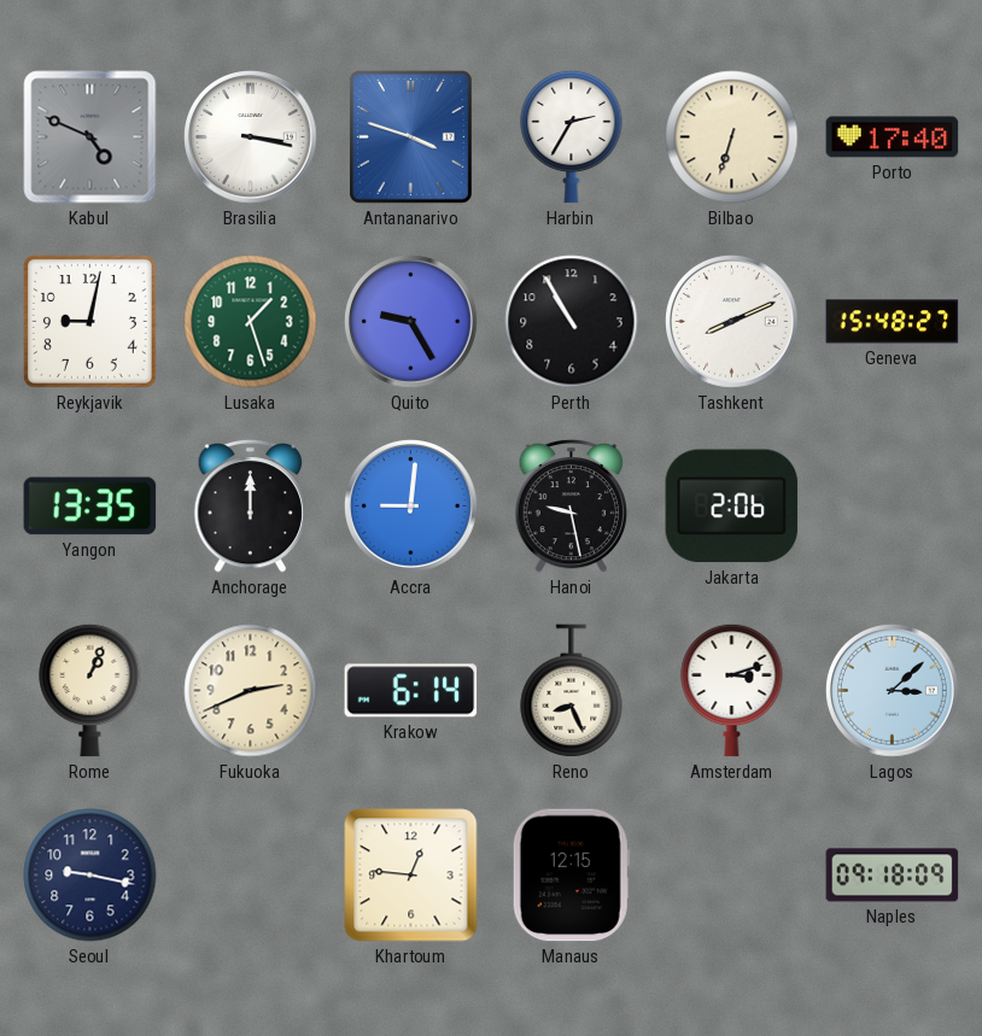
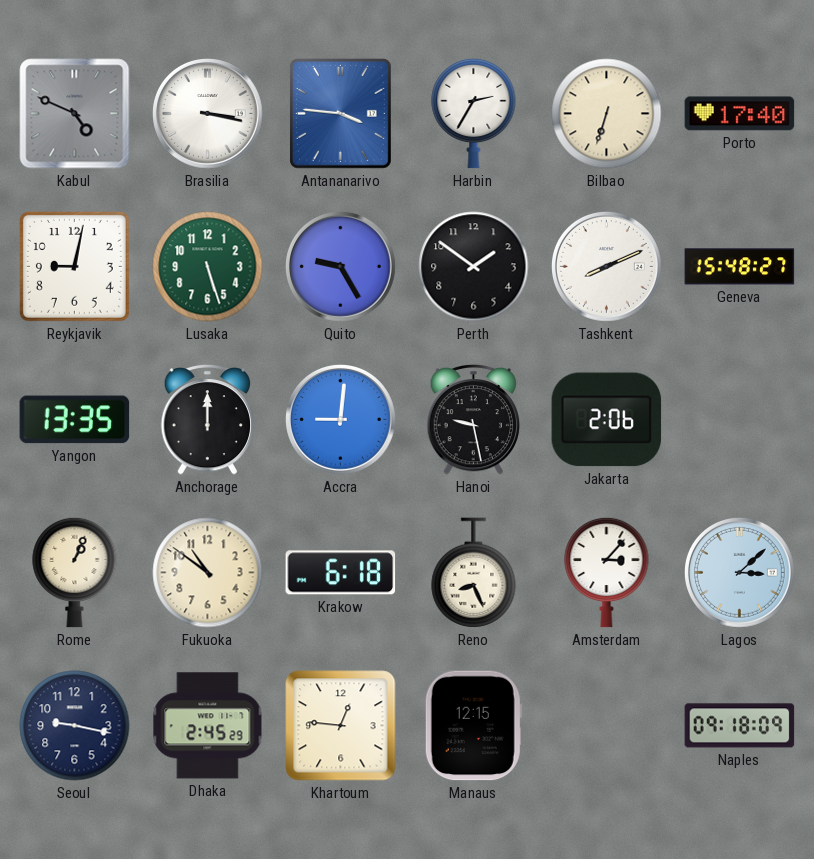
Antananarivo: 3:48 -> 3:46
Lusaka: 1:27 -> 5:27
Perth: 10:55 -> 1:51
Fukuoka: 2:41 -> 10:51
Krakow: 6:14 -> 6:18
Amsterdam: 3:12 -> 3:07
Dhaka: none -> 2:45
